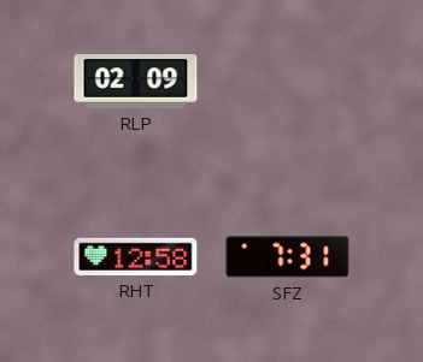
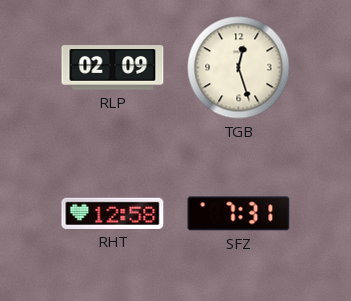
TGB: none -> 12:27
